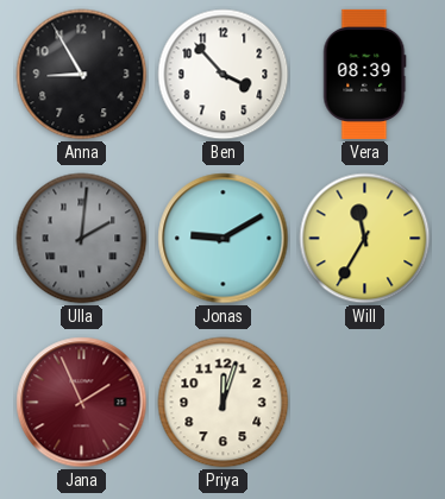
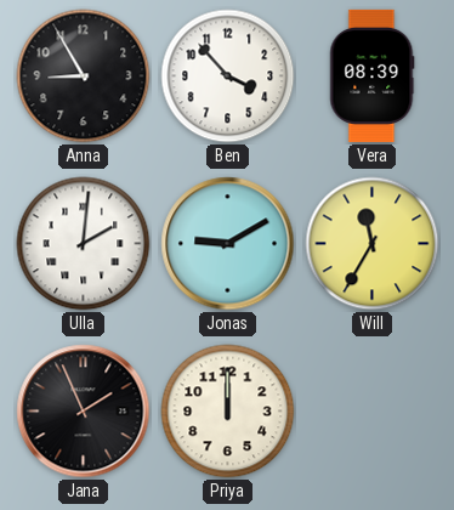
Ulla dial: grey -> white
Jana dial: burgundy -> black
Priya: 12:03 -> 12:00
